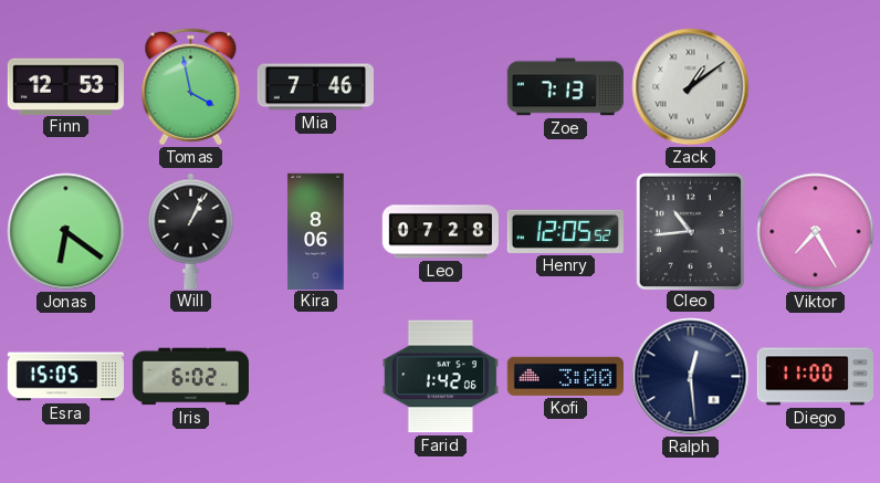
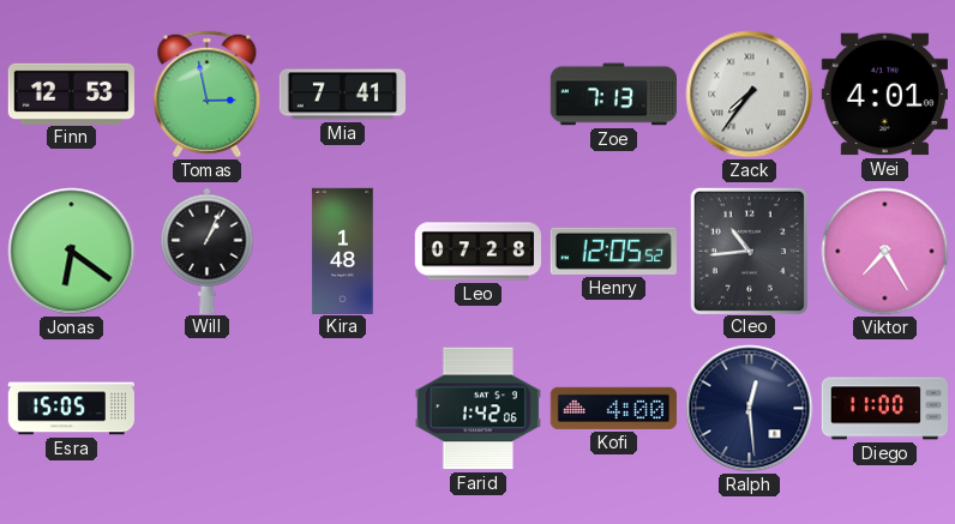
Tomas: 3:58 -> 2:58
Mia: 7:46 -> 7:41
Zack: 1:09 -> 7:36
Wei: none -> 4:01
Kira: 8:06 -> 1:48
Iris: 6:02 -> none
Kofi: 3:00 -> 4:00
